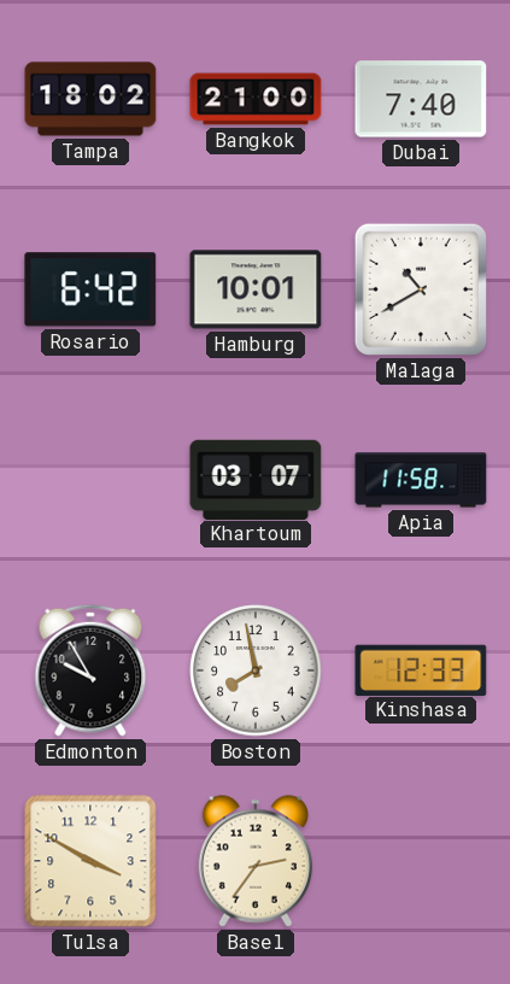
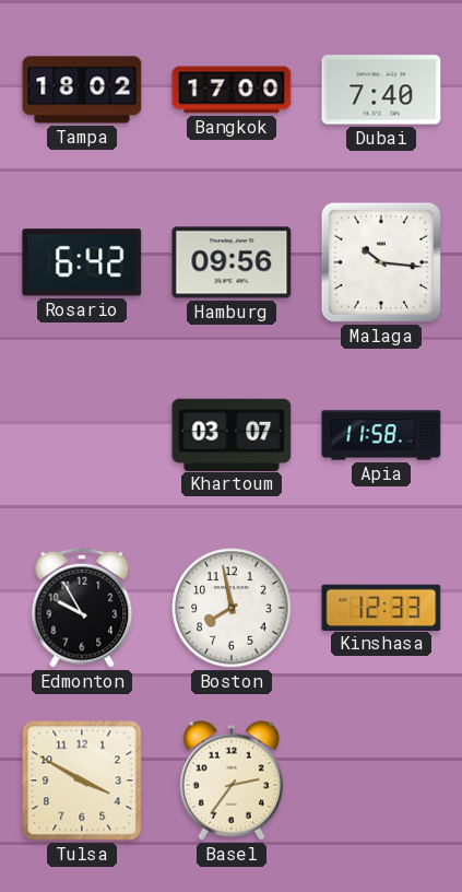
Bangkok: 21:00 -> 17:00
Hamburg: 10:01 -> 09:56
Malaga: 10:40 -> 10:16
